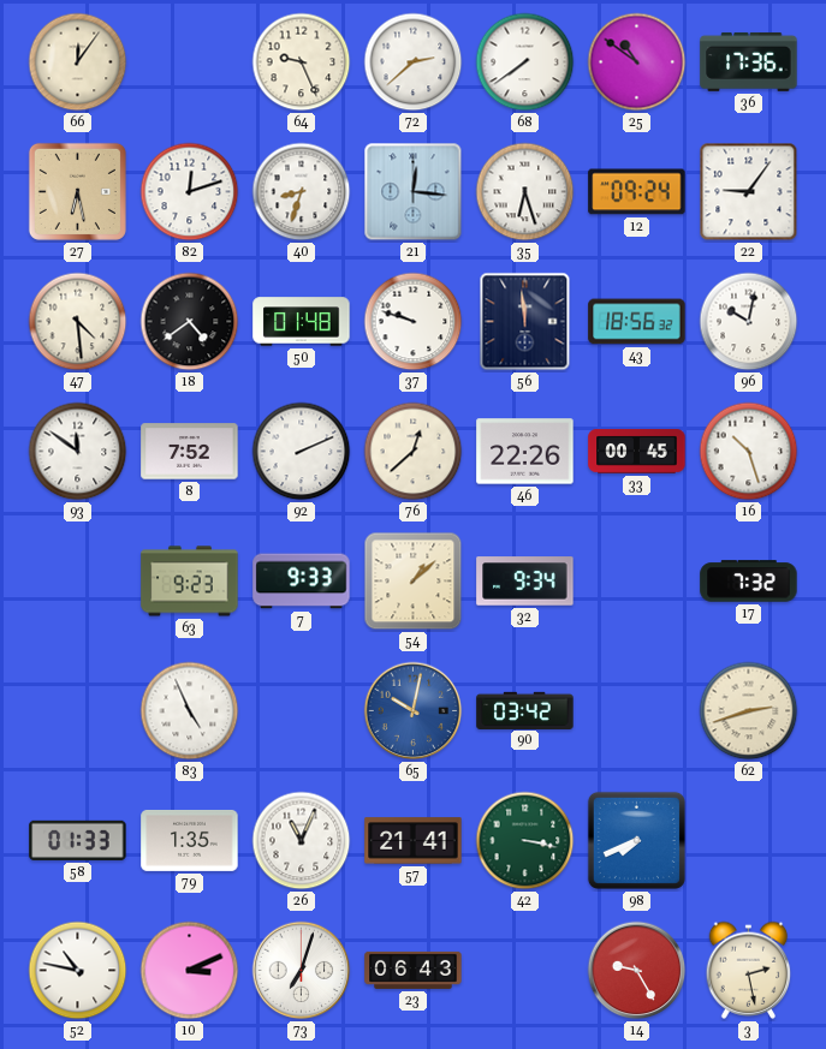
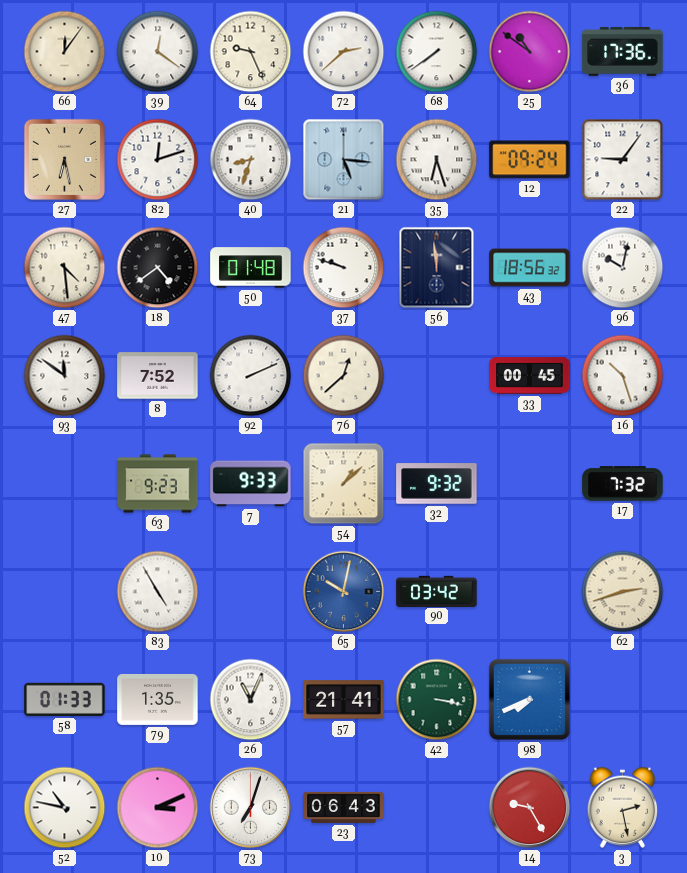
39: none -> 12:21
21: 12:16 -> 5:16
46: 22:26 -> none
32: 9:34 -> 9:32
83: 4:56 -> 4:55
